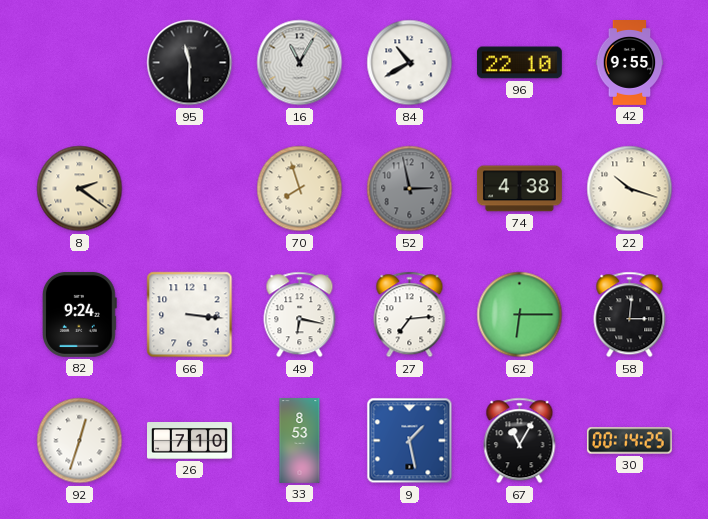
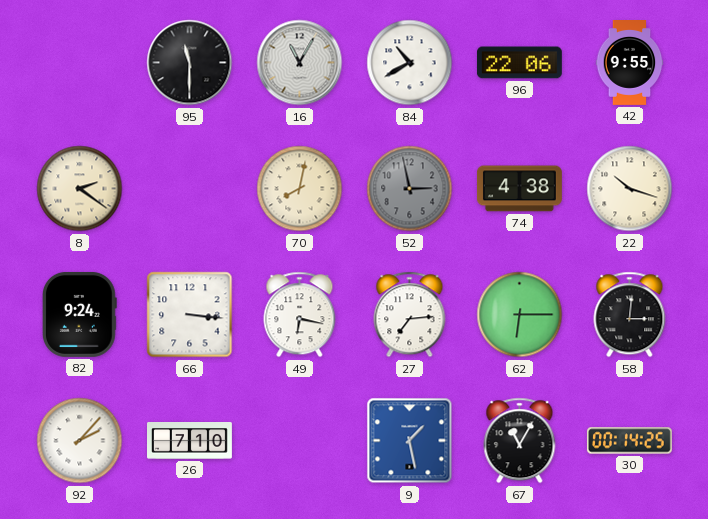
96: 22:10 -> 22:06
70: 7:57 -> 8:02
92: 12:33 -> 2:07
33: 8:53 -> none
